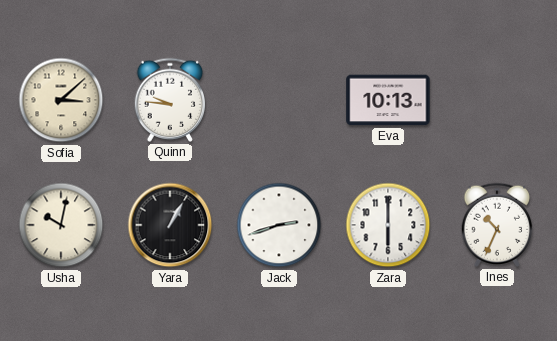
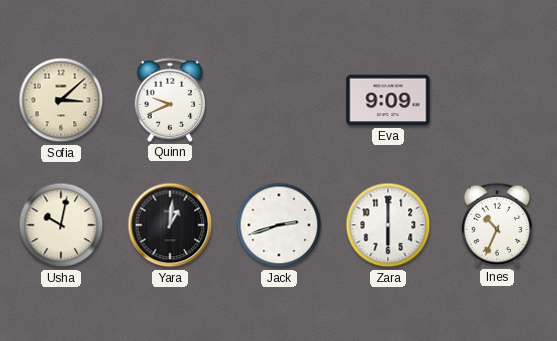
Quinn: 9:46 -> 9:41
Eva: 10:13 -> 9:09
Yara: 1:05 -> 1:01
